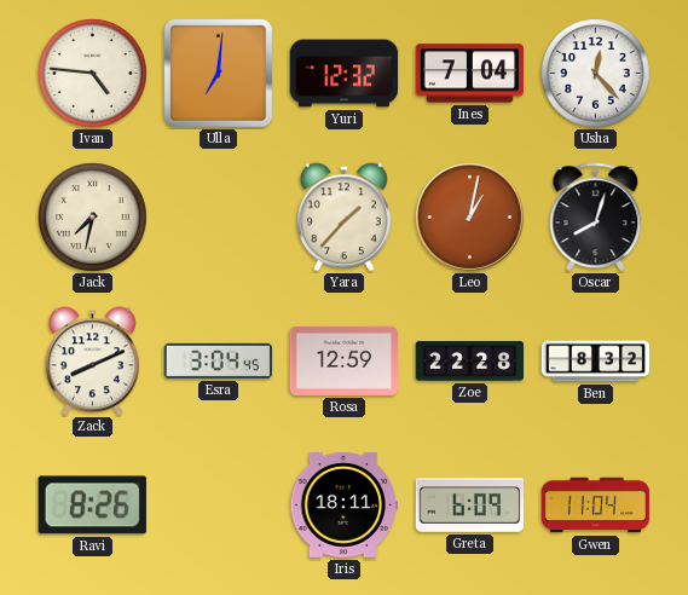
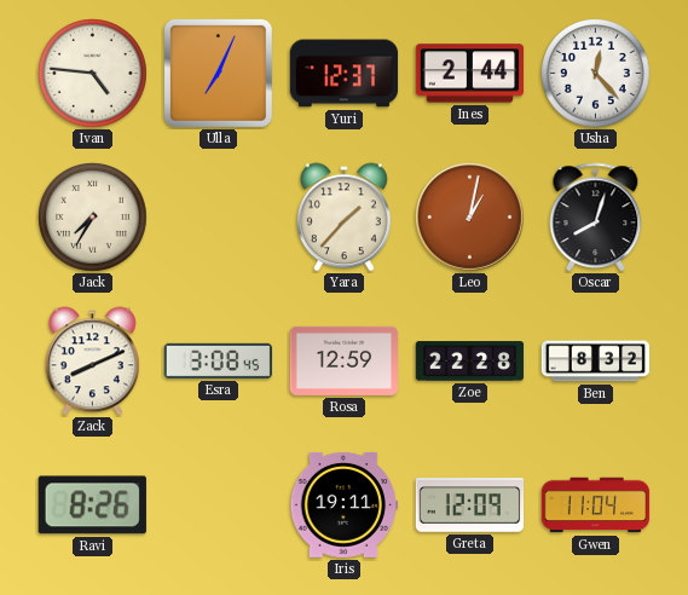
Ulla: 7:01 -> 7:04
Yuri: 12:32 -> 12:37
Ines: 7:04 -> 2:44
Jack: 7:32 -> 7:35
Esra: 3:04 -> 3:08
Iris: 18:11 -> 19:11
Greta: 6:09 -> 12:09
